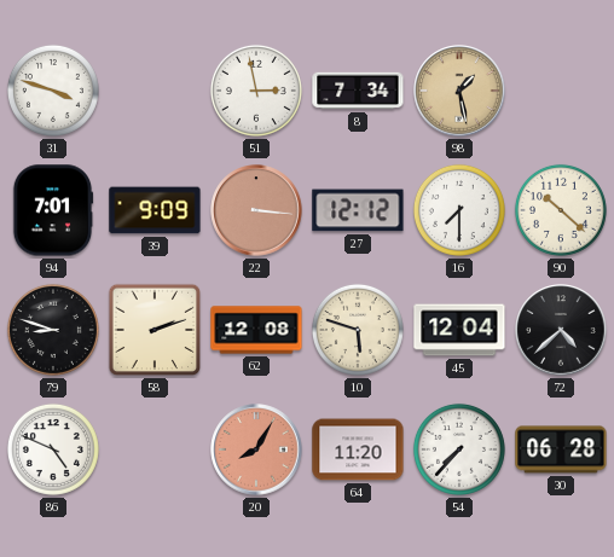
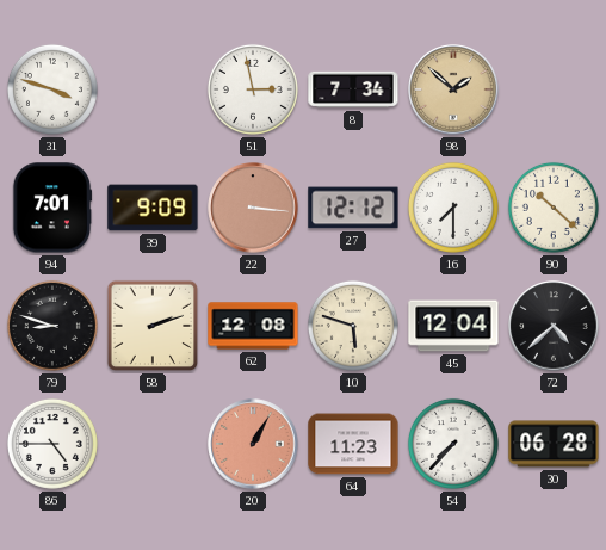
98: 1:28 -> 1:52
86: 4:49 -> 4:45
20: 8:05 -> 1:05
64: 11:20 -> 11:23
